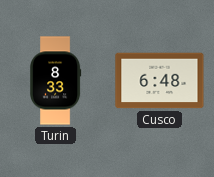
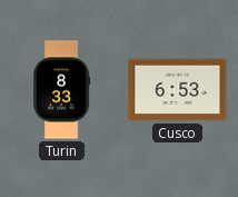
Cusco: 6:48 -> 6:53
